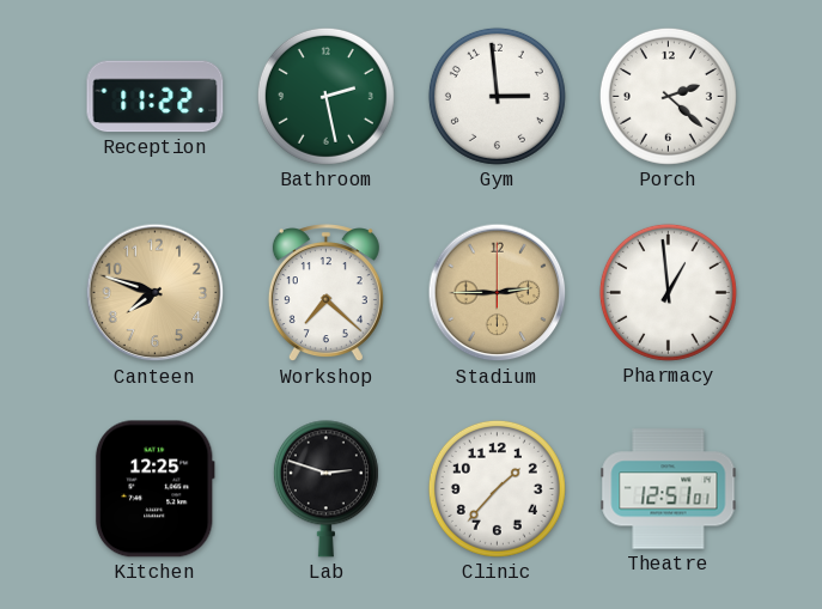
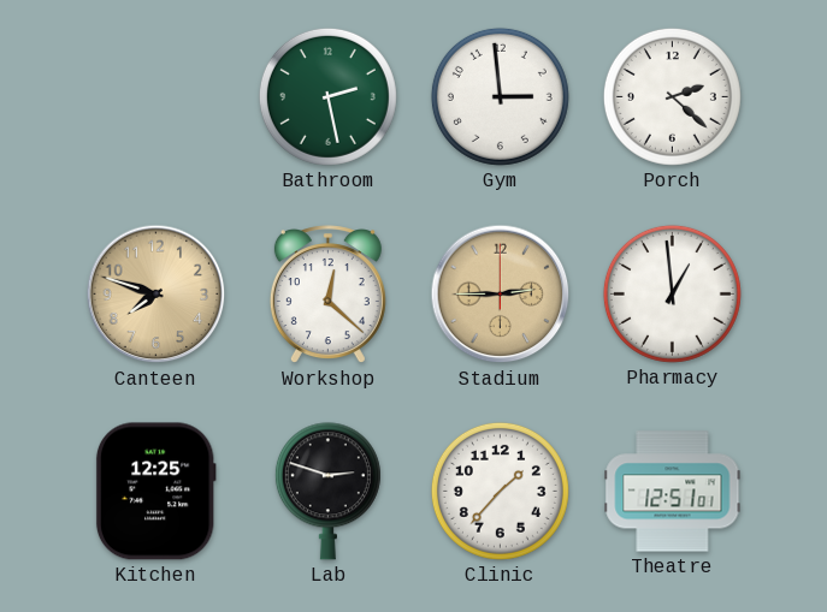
Reception: 11:22 -> none
Workshop: 7:22 -> 12:22
